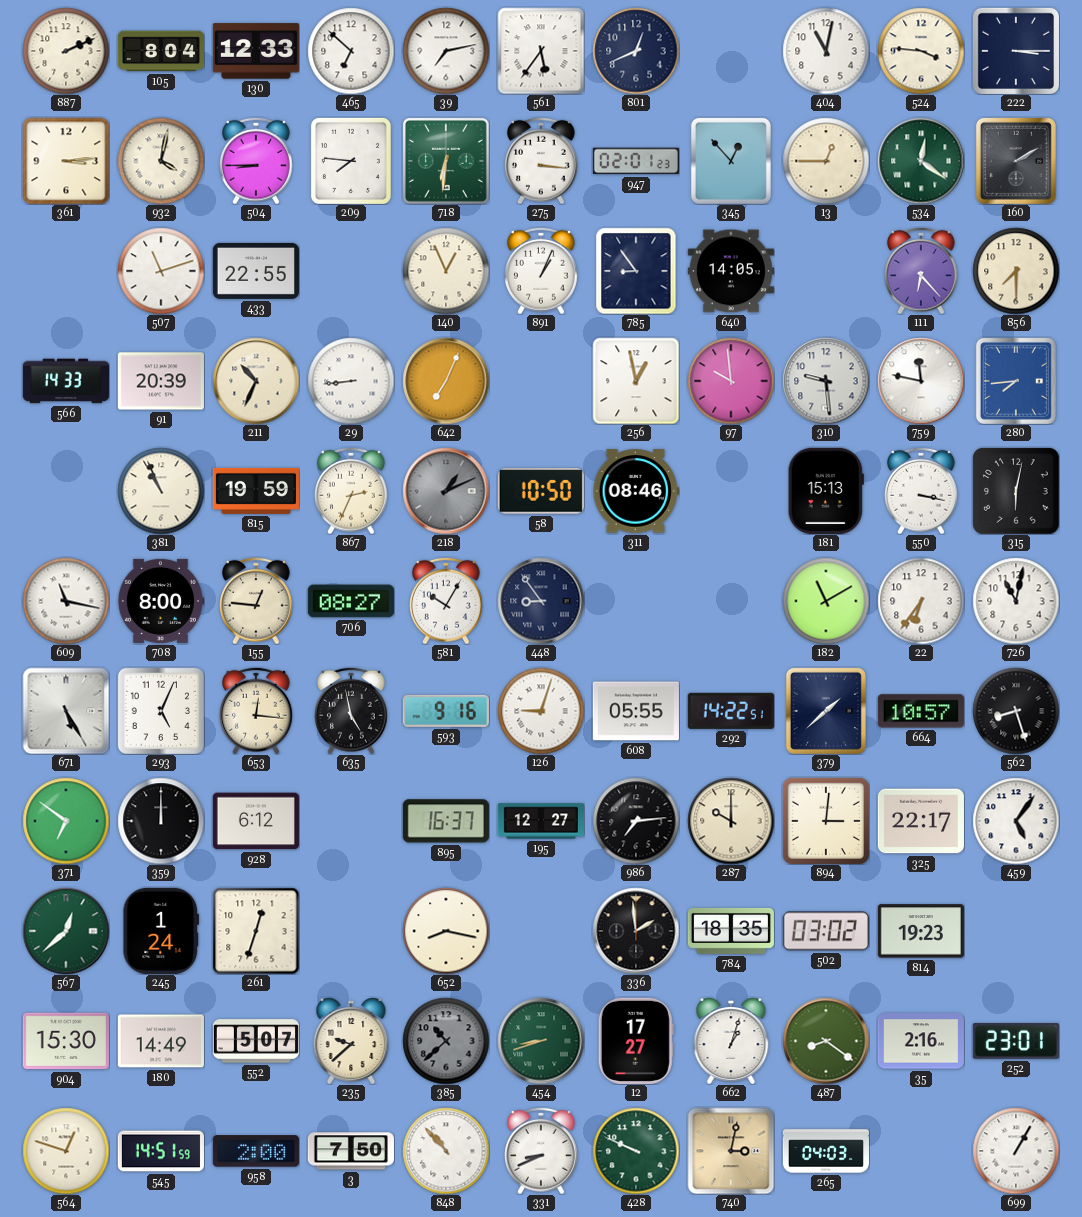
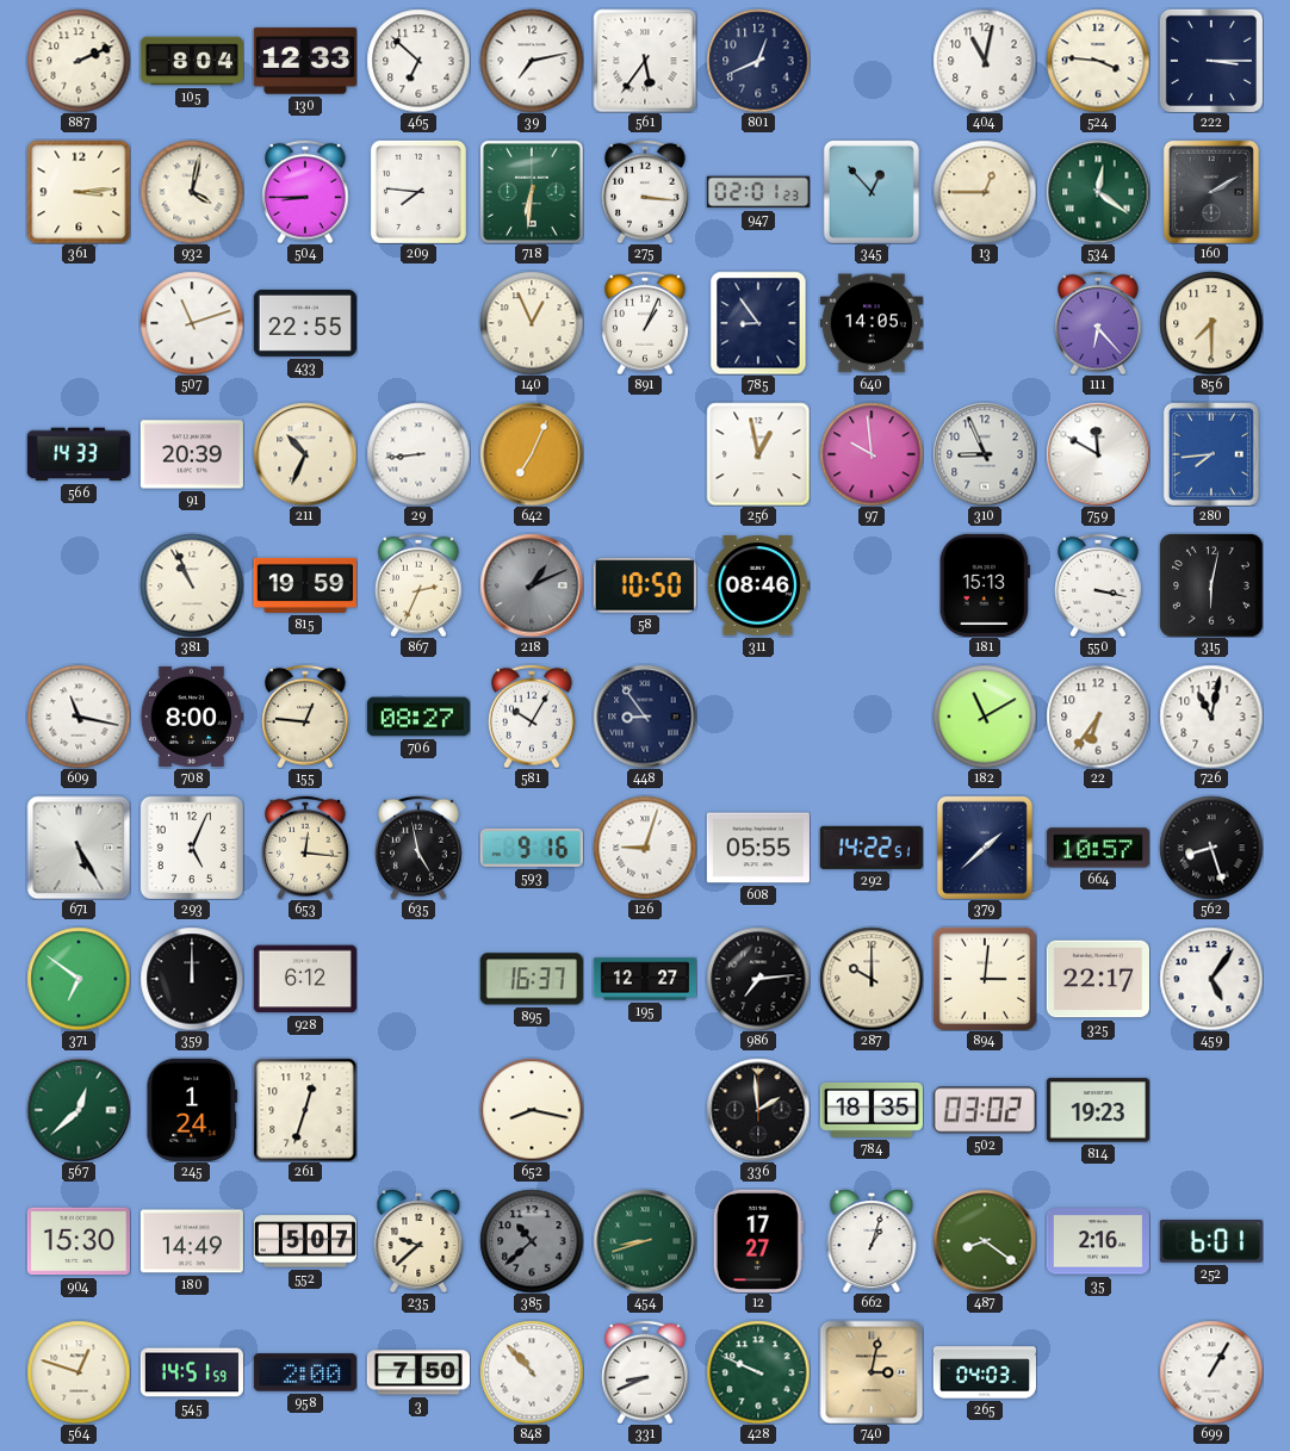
310: 9:29 -> 8:56
759: 11:47 -> 11:50
252: 23:01 -> 6:01
